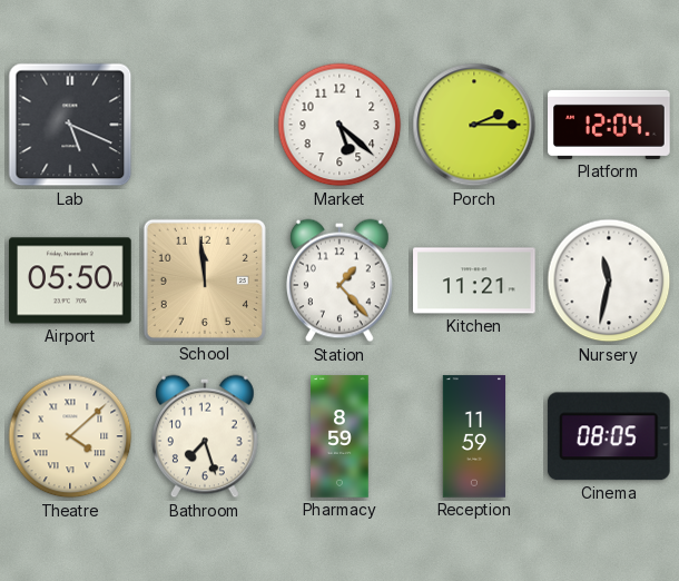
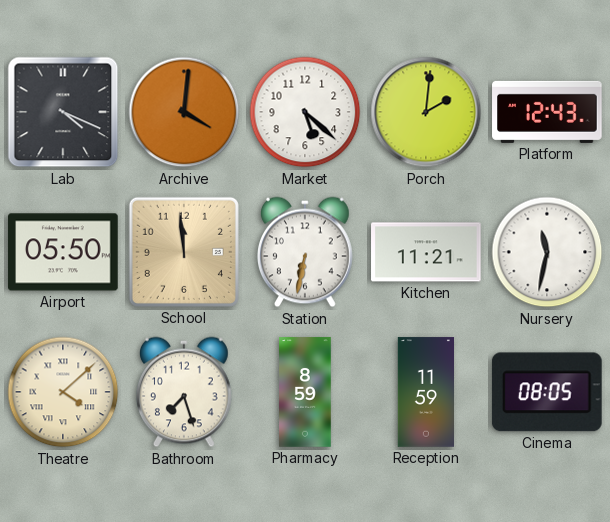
Lab: 5:19 -> 4:19
Archive: none -> 4:01
Porch: 2:15 -> 2:01
Platform: 12:04 -> 12:43
Station: 1:23 -> 6:32
